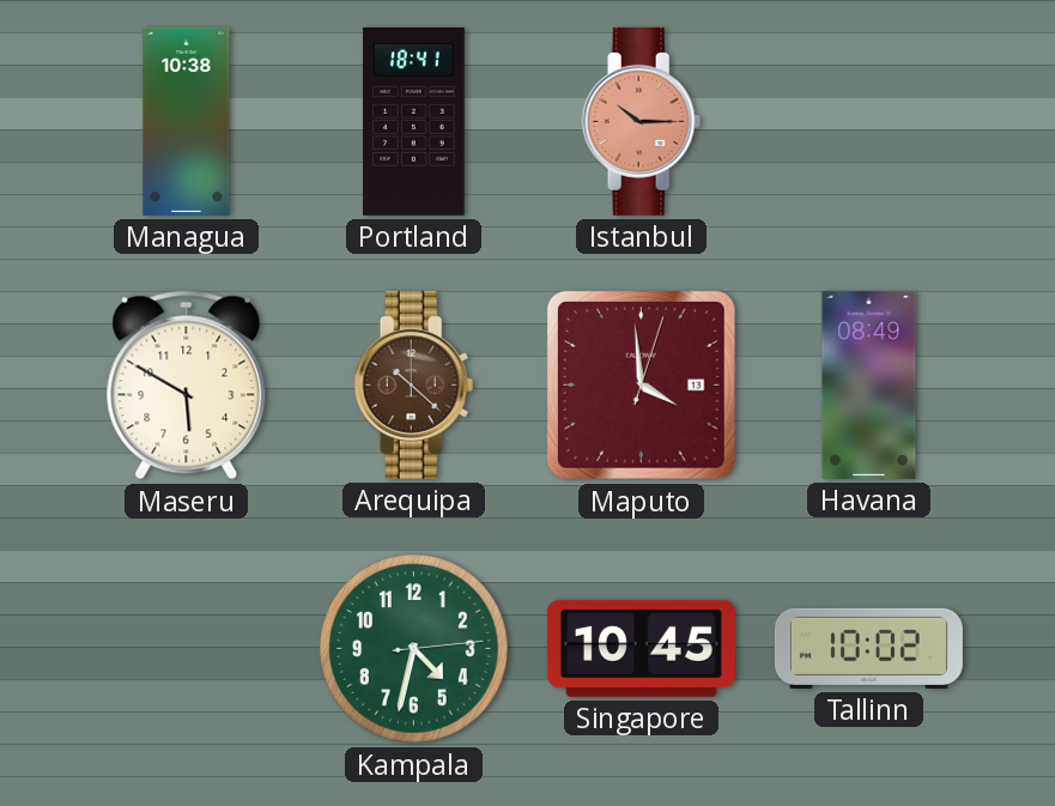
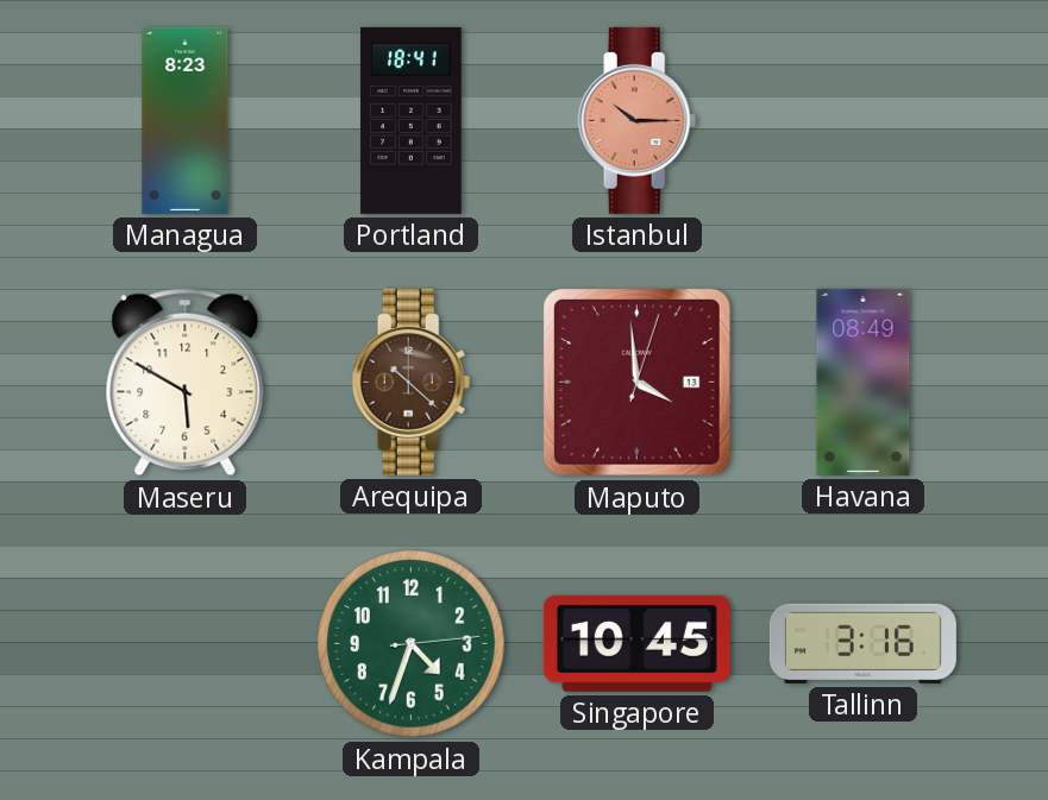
Managua: 10:38 -> 8:23
Kampala: 4:32 -> 4:33
Tallinn: 10:02 -> 3:16
